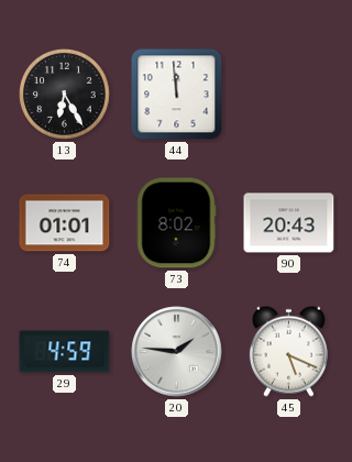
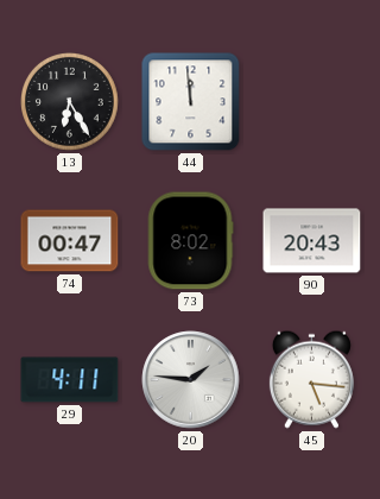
74: 01:01 -> 00:47
29: 4:59 -> 4:11
45: 5:19 -> 5:16
